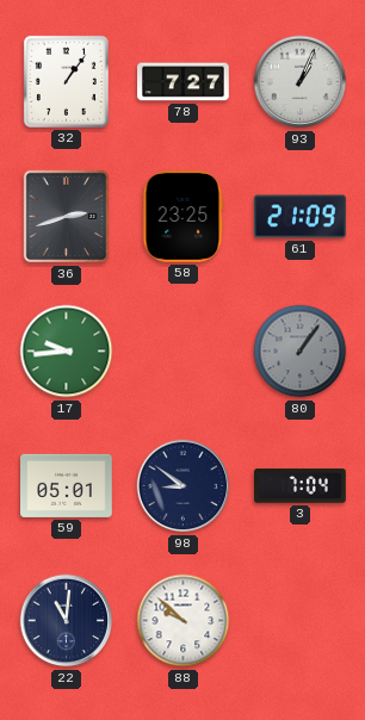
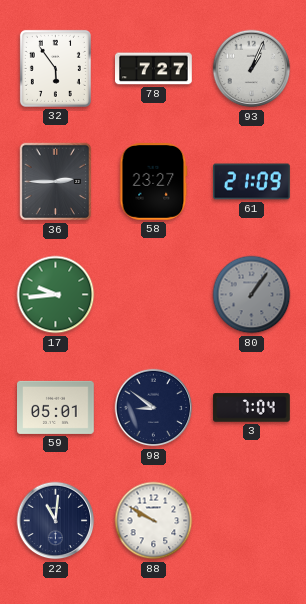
32: 1:06 -> 5:54
36: 2:42 -> 2:45
58: 23:25 -> 23:27
88: 9:52 -> 9:50
